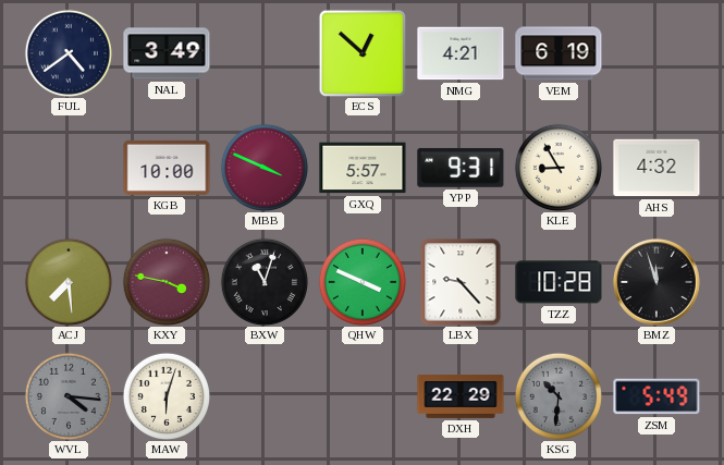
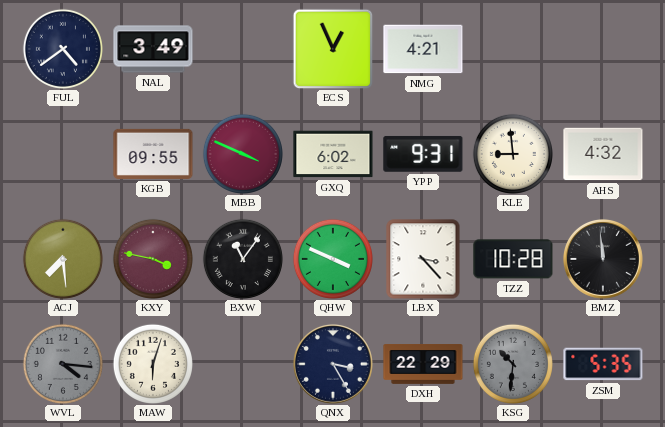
ECS: 12:52 -> 12:56
VEM: 6:19 -> none
KGB: 10:00 -> 09:55
GXQ: 5:57 -> 6:02
KLE: 8:55 -> 8:59
BXW: 11:03 -> 11:06
LBX: 9:23 -> 3:23
BMZ: 11:57 -> 11:59
QNX: none -> 3:25
ZSM: 5:49 -> 5:35
